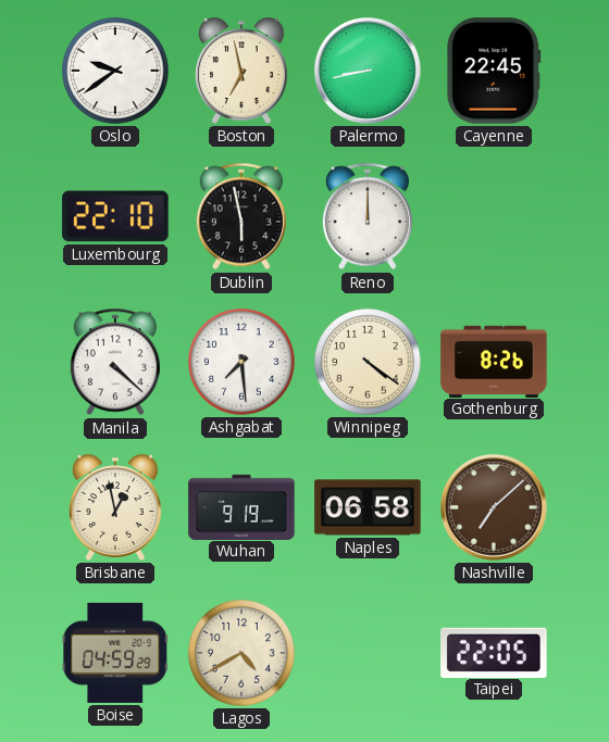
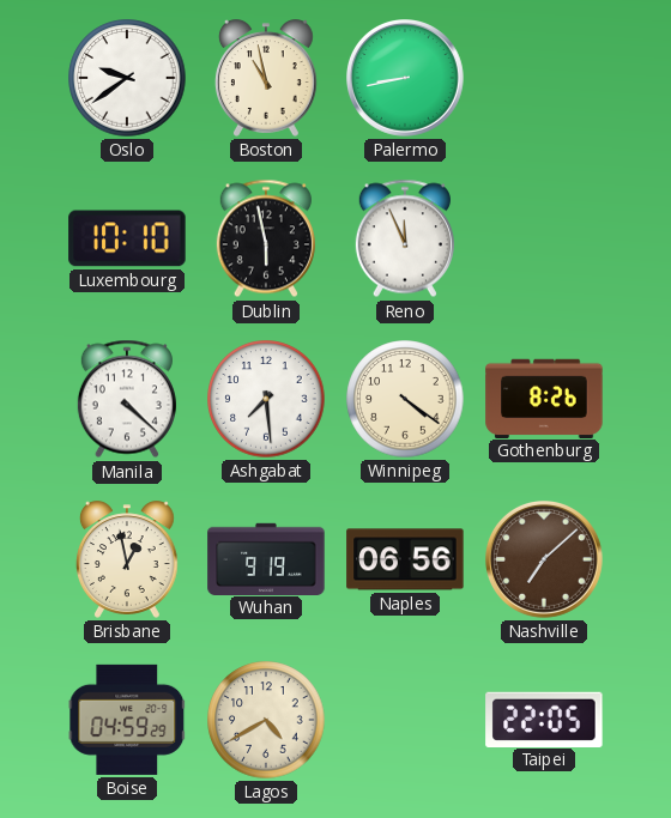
Boston: 6:58 -> 10:58
Cayenne: 22:45 -> none
Luxembourg: 22:10 -> 10:10
Reno: 12:00 -> 11:56
Naples: 06:58 -> 06:56
